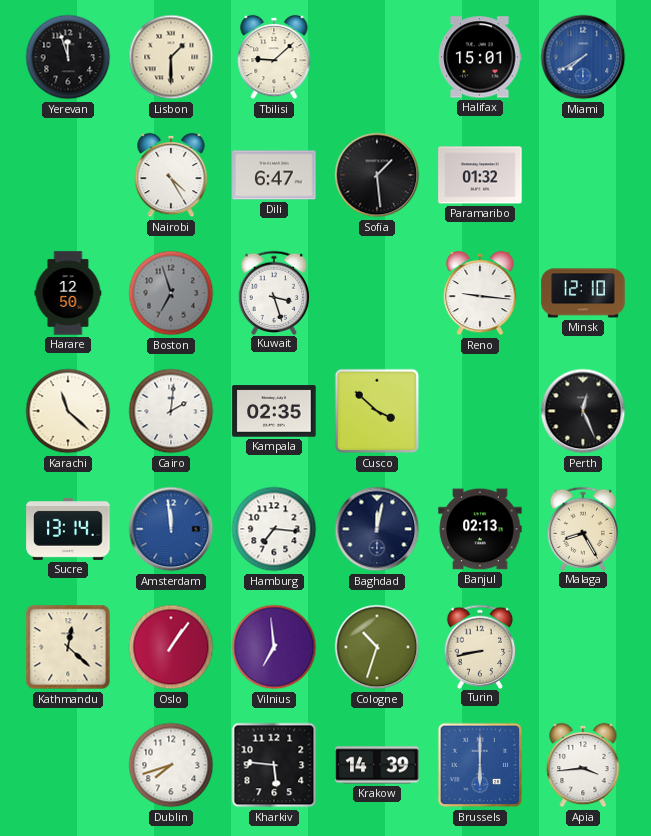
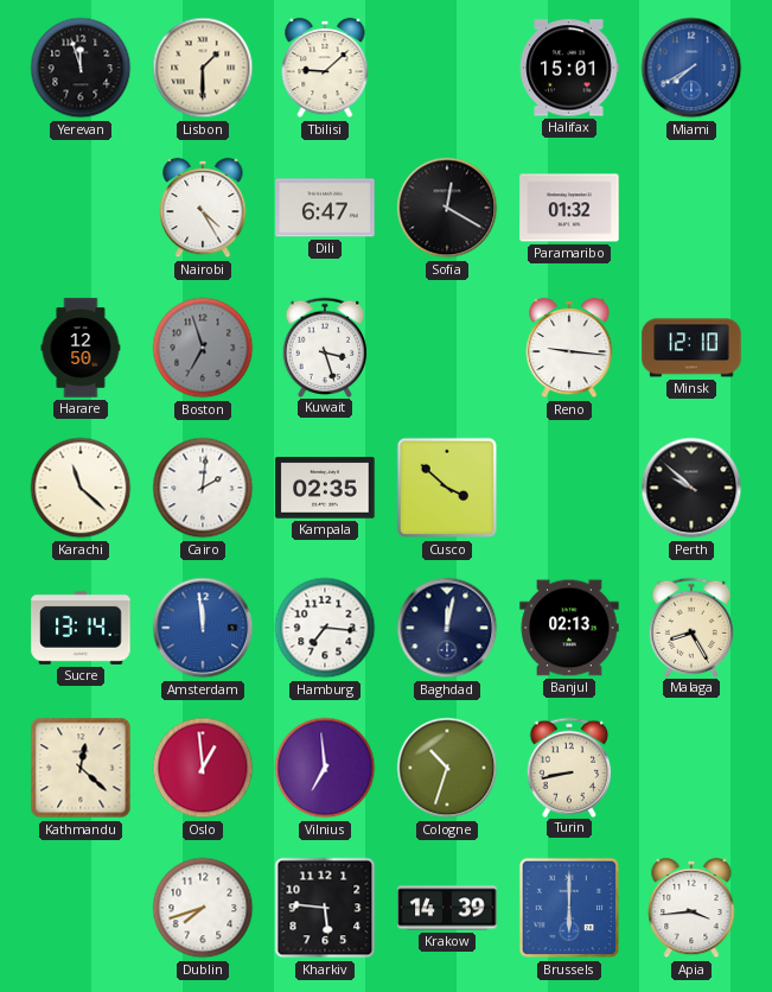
Sofia: 1:29 -> 12:20
Perth: 12:26 -> 9:52
Oslo: 1:06 -> 12:59
